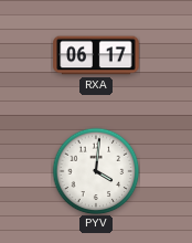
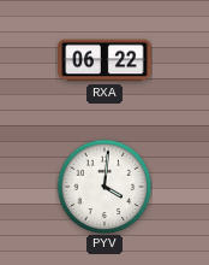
RXA: 06:17 -> 06:22
